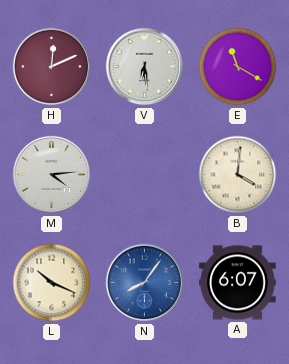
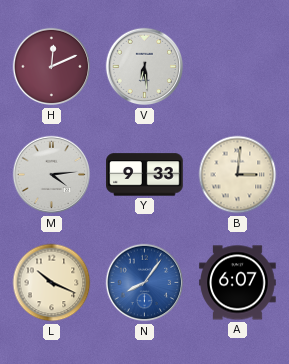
E: 11:20 -> none
Y: none -> 9:33
B: 4:01 -> 3:01
